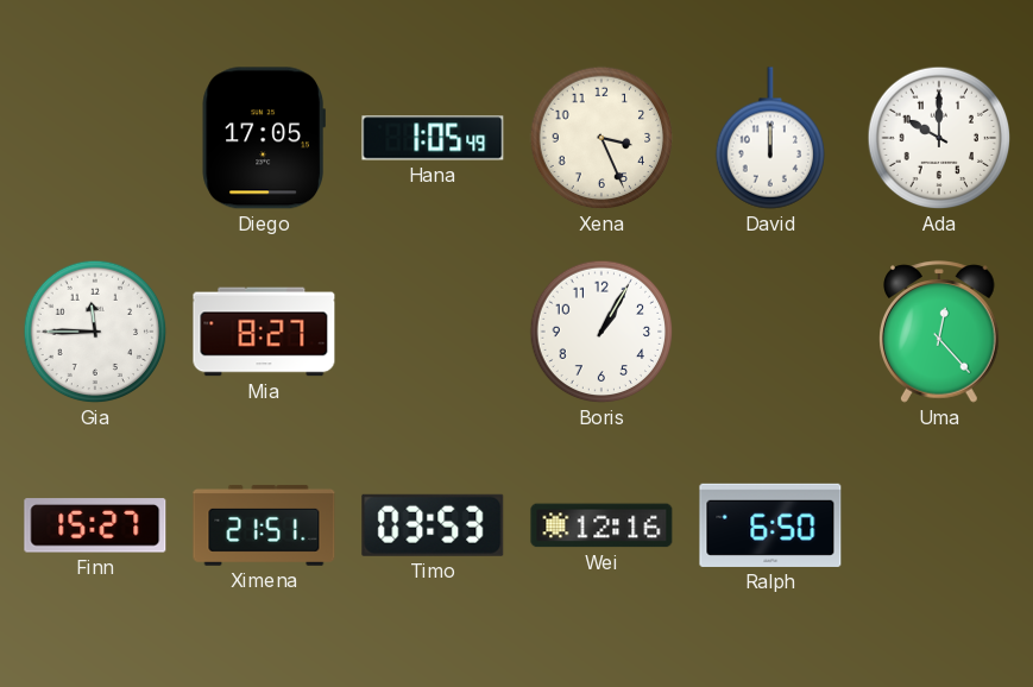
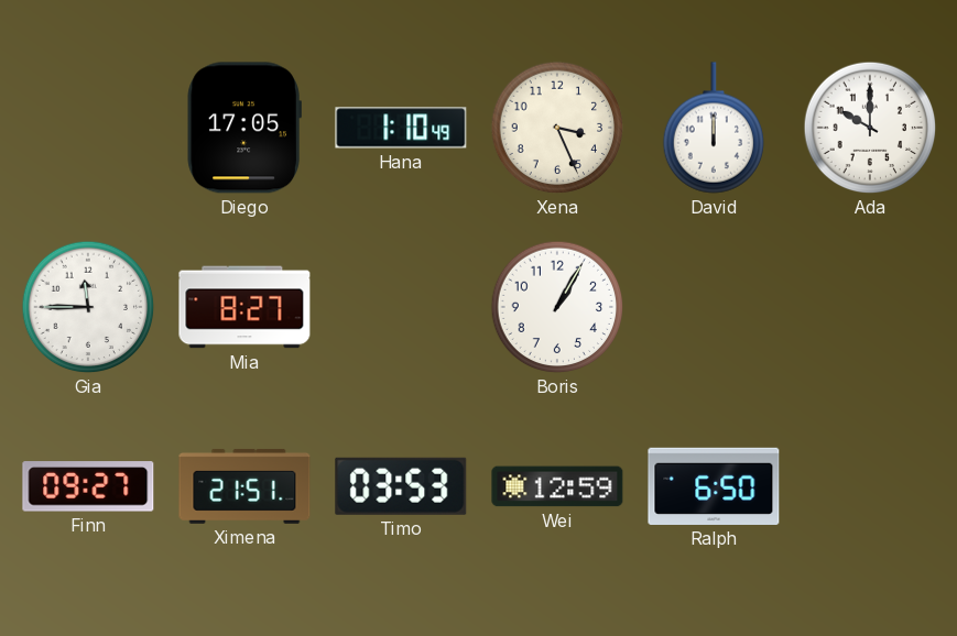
Hana: 1:05 -> 1:10
Uma: 12:23 -> none
Finn: 15:27 -> 09:27
Wei: 12:16 -> 12:59
